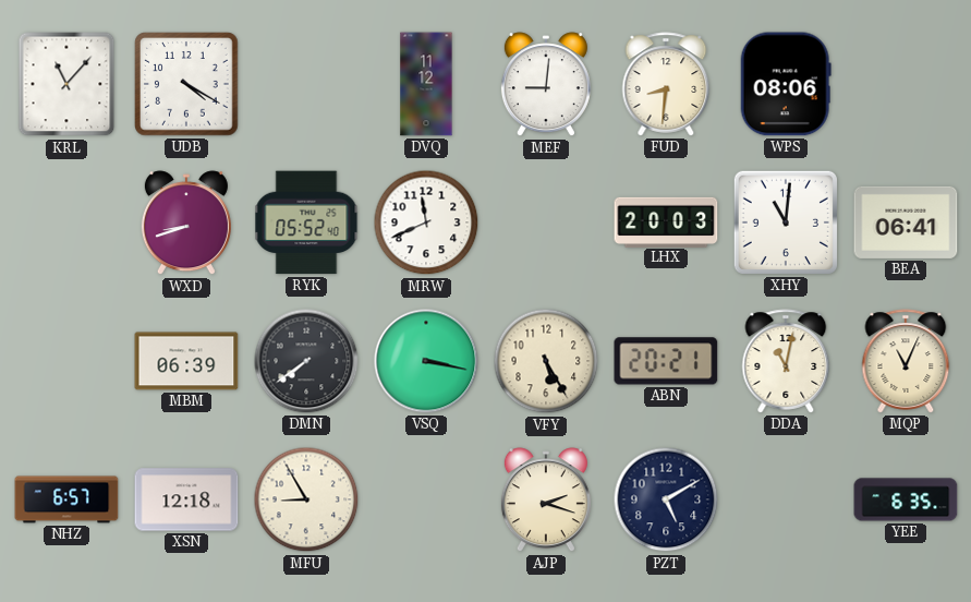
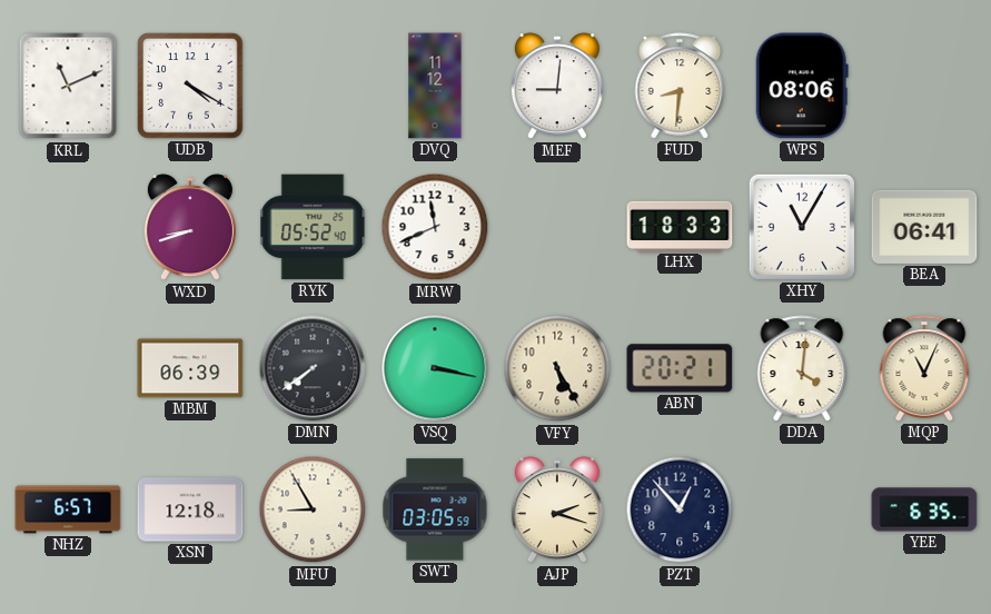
KRL: 11:07 -> 11:11
LHX: 20:03 -> 18:33
XHY: 11:01 -> 11:05
DDA: 11:02 -> 4:01
SWT: none -> 03:05
PZT: 5:10 -> 12:53
